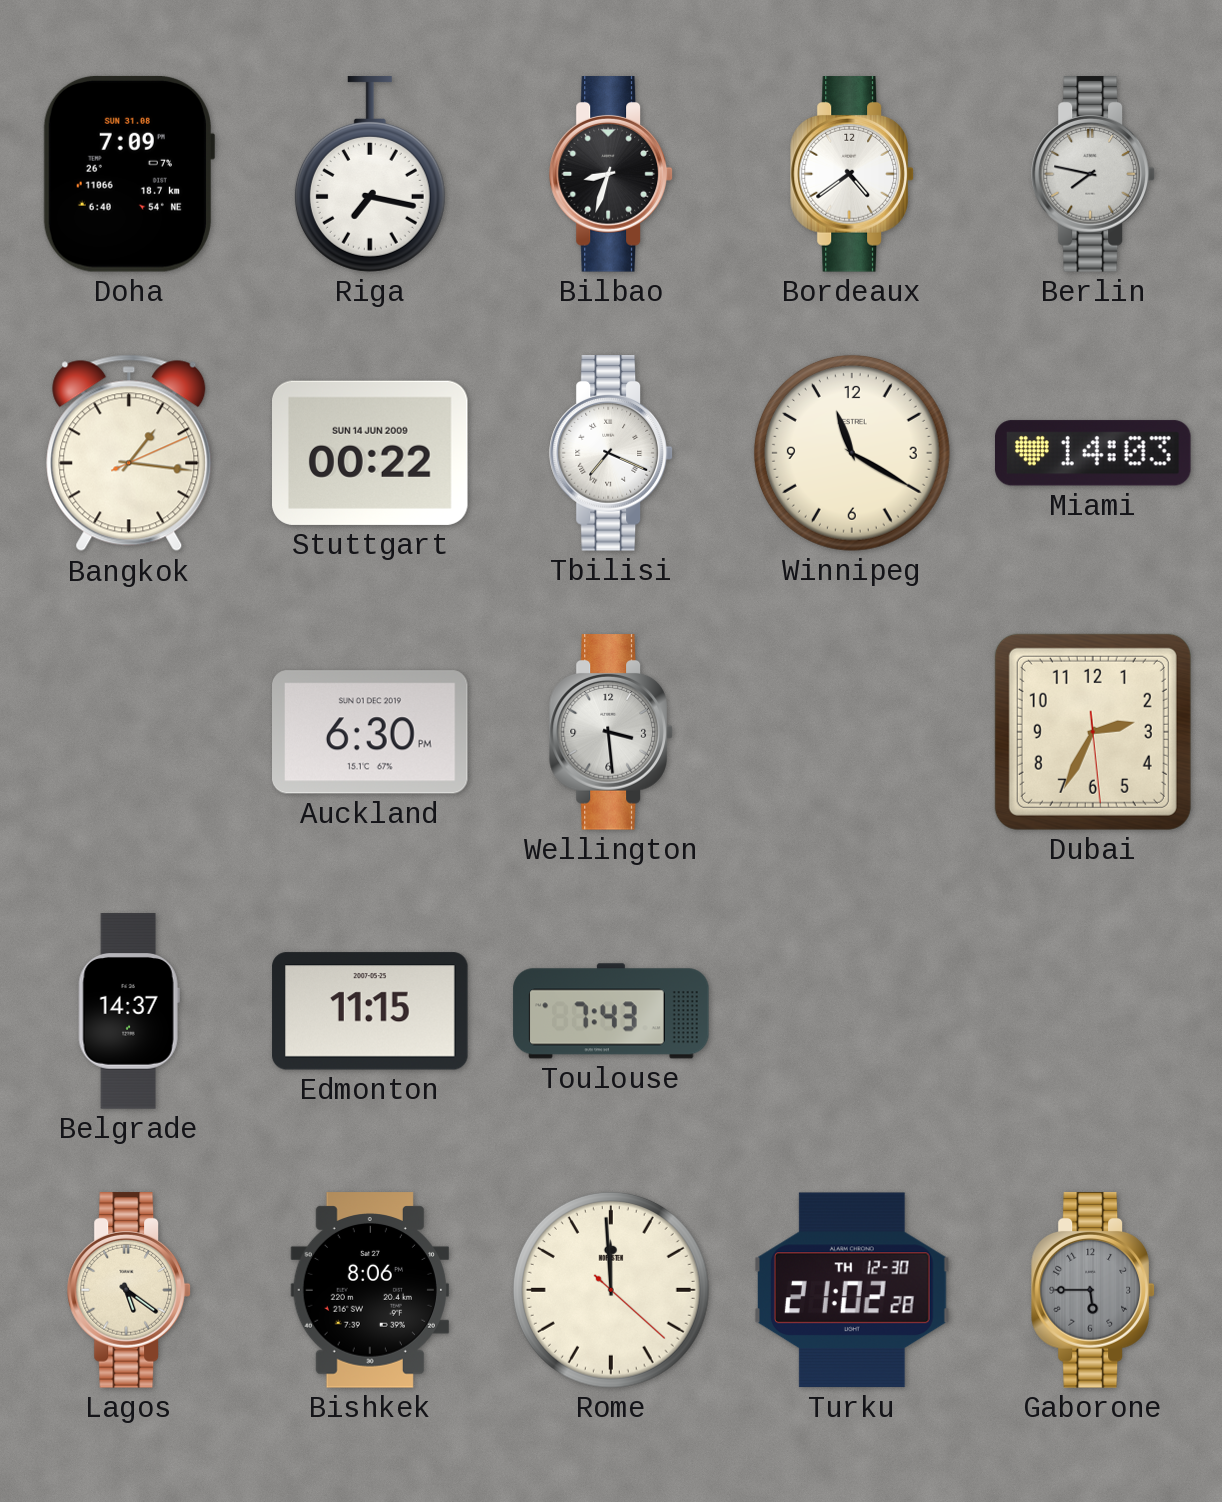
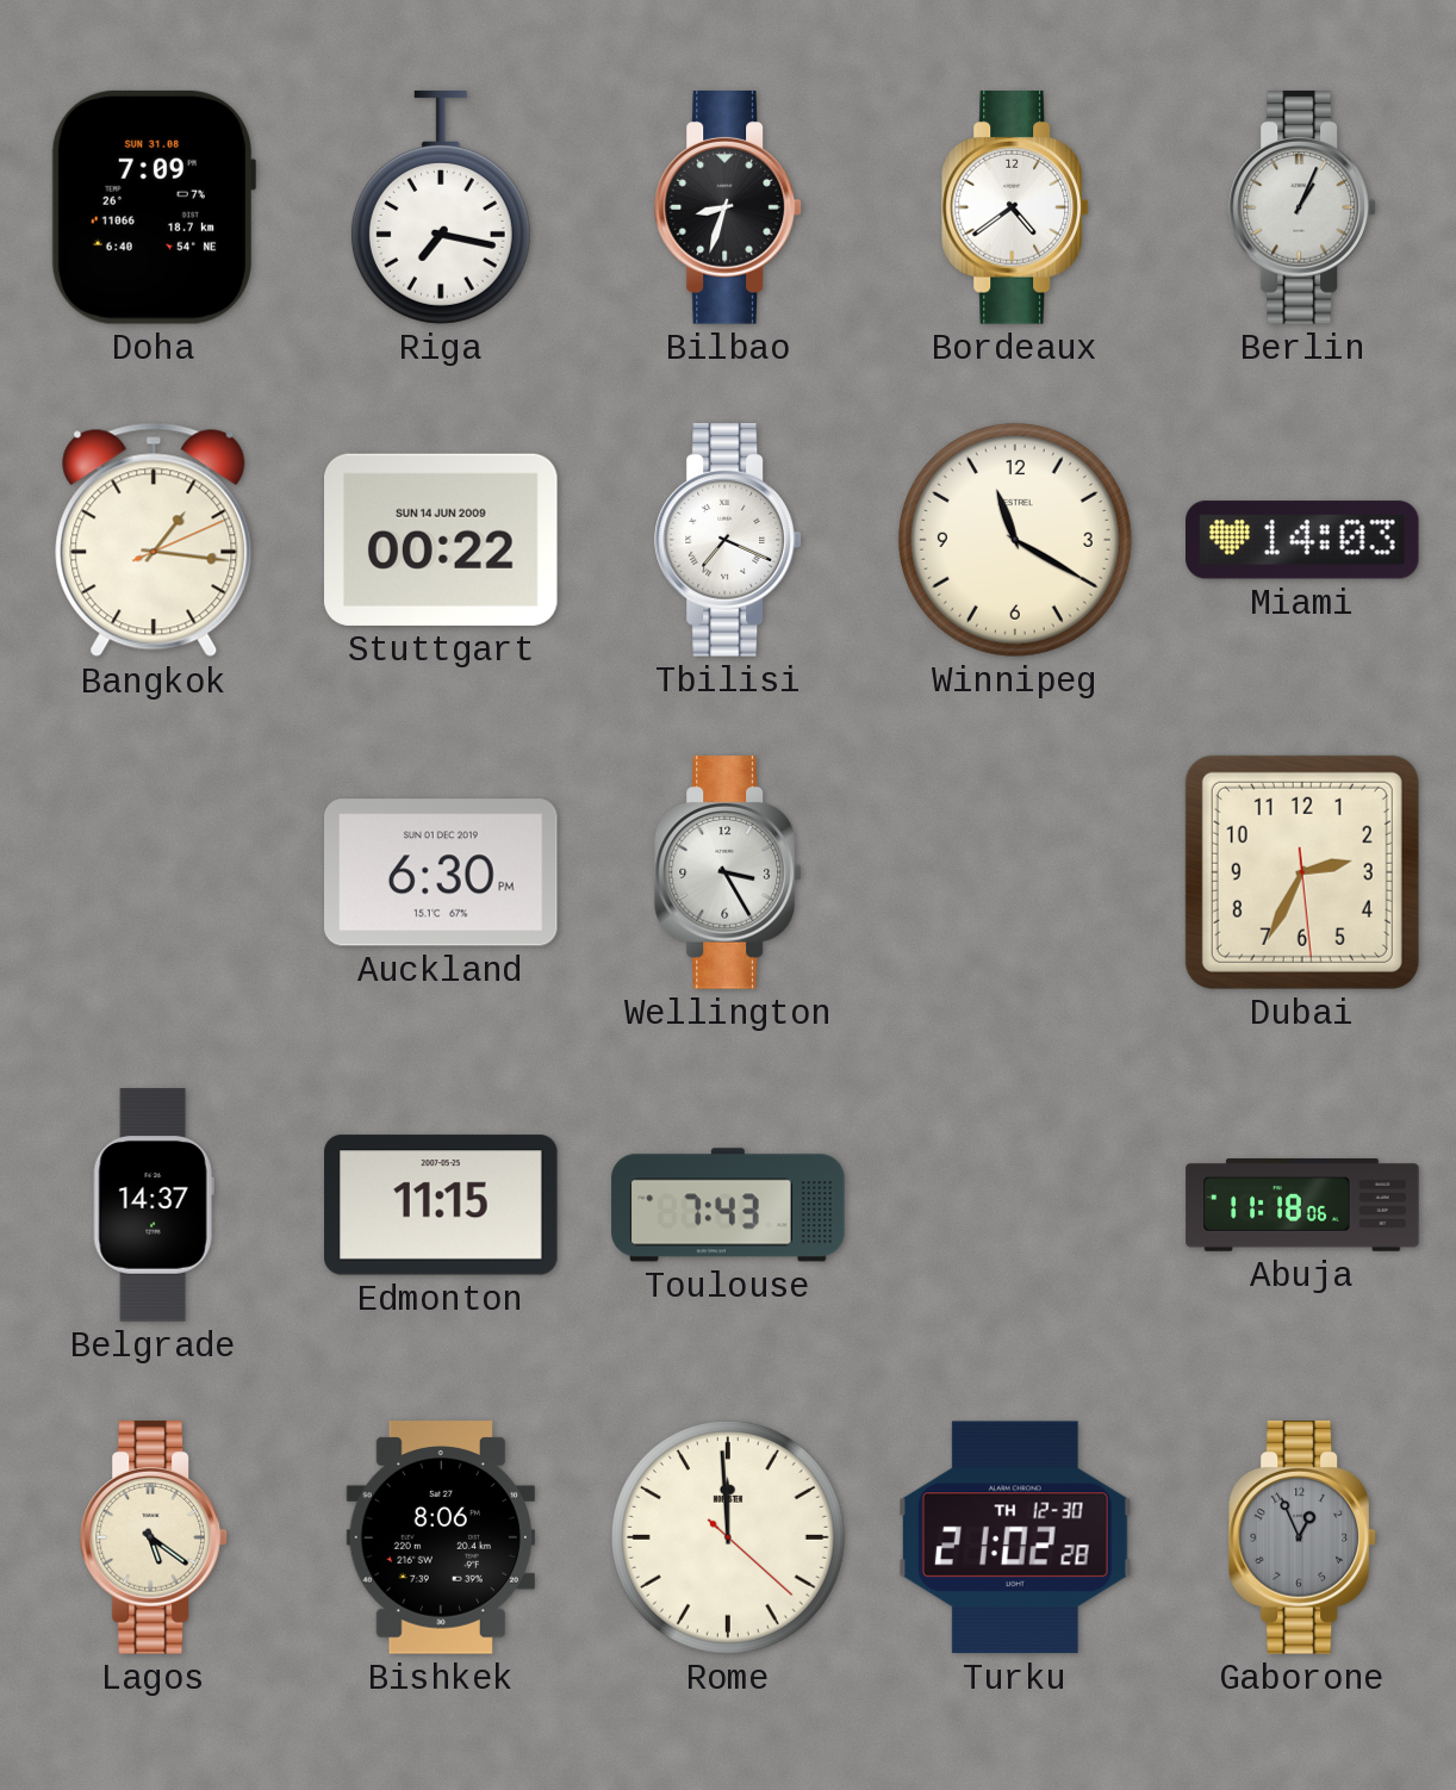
Berlin: 7:47 -> 1:04
Wellington: 3:29 -> 3:25
Abuja: none -> 11:18
Gaborone: 5:45 -> 12:56
